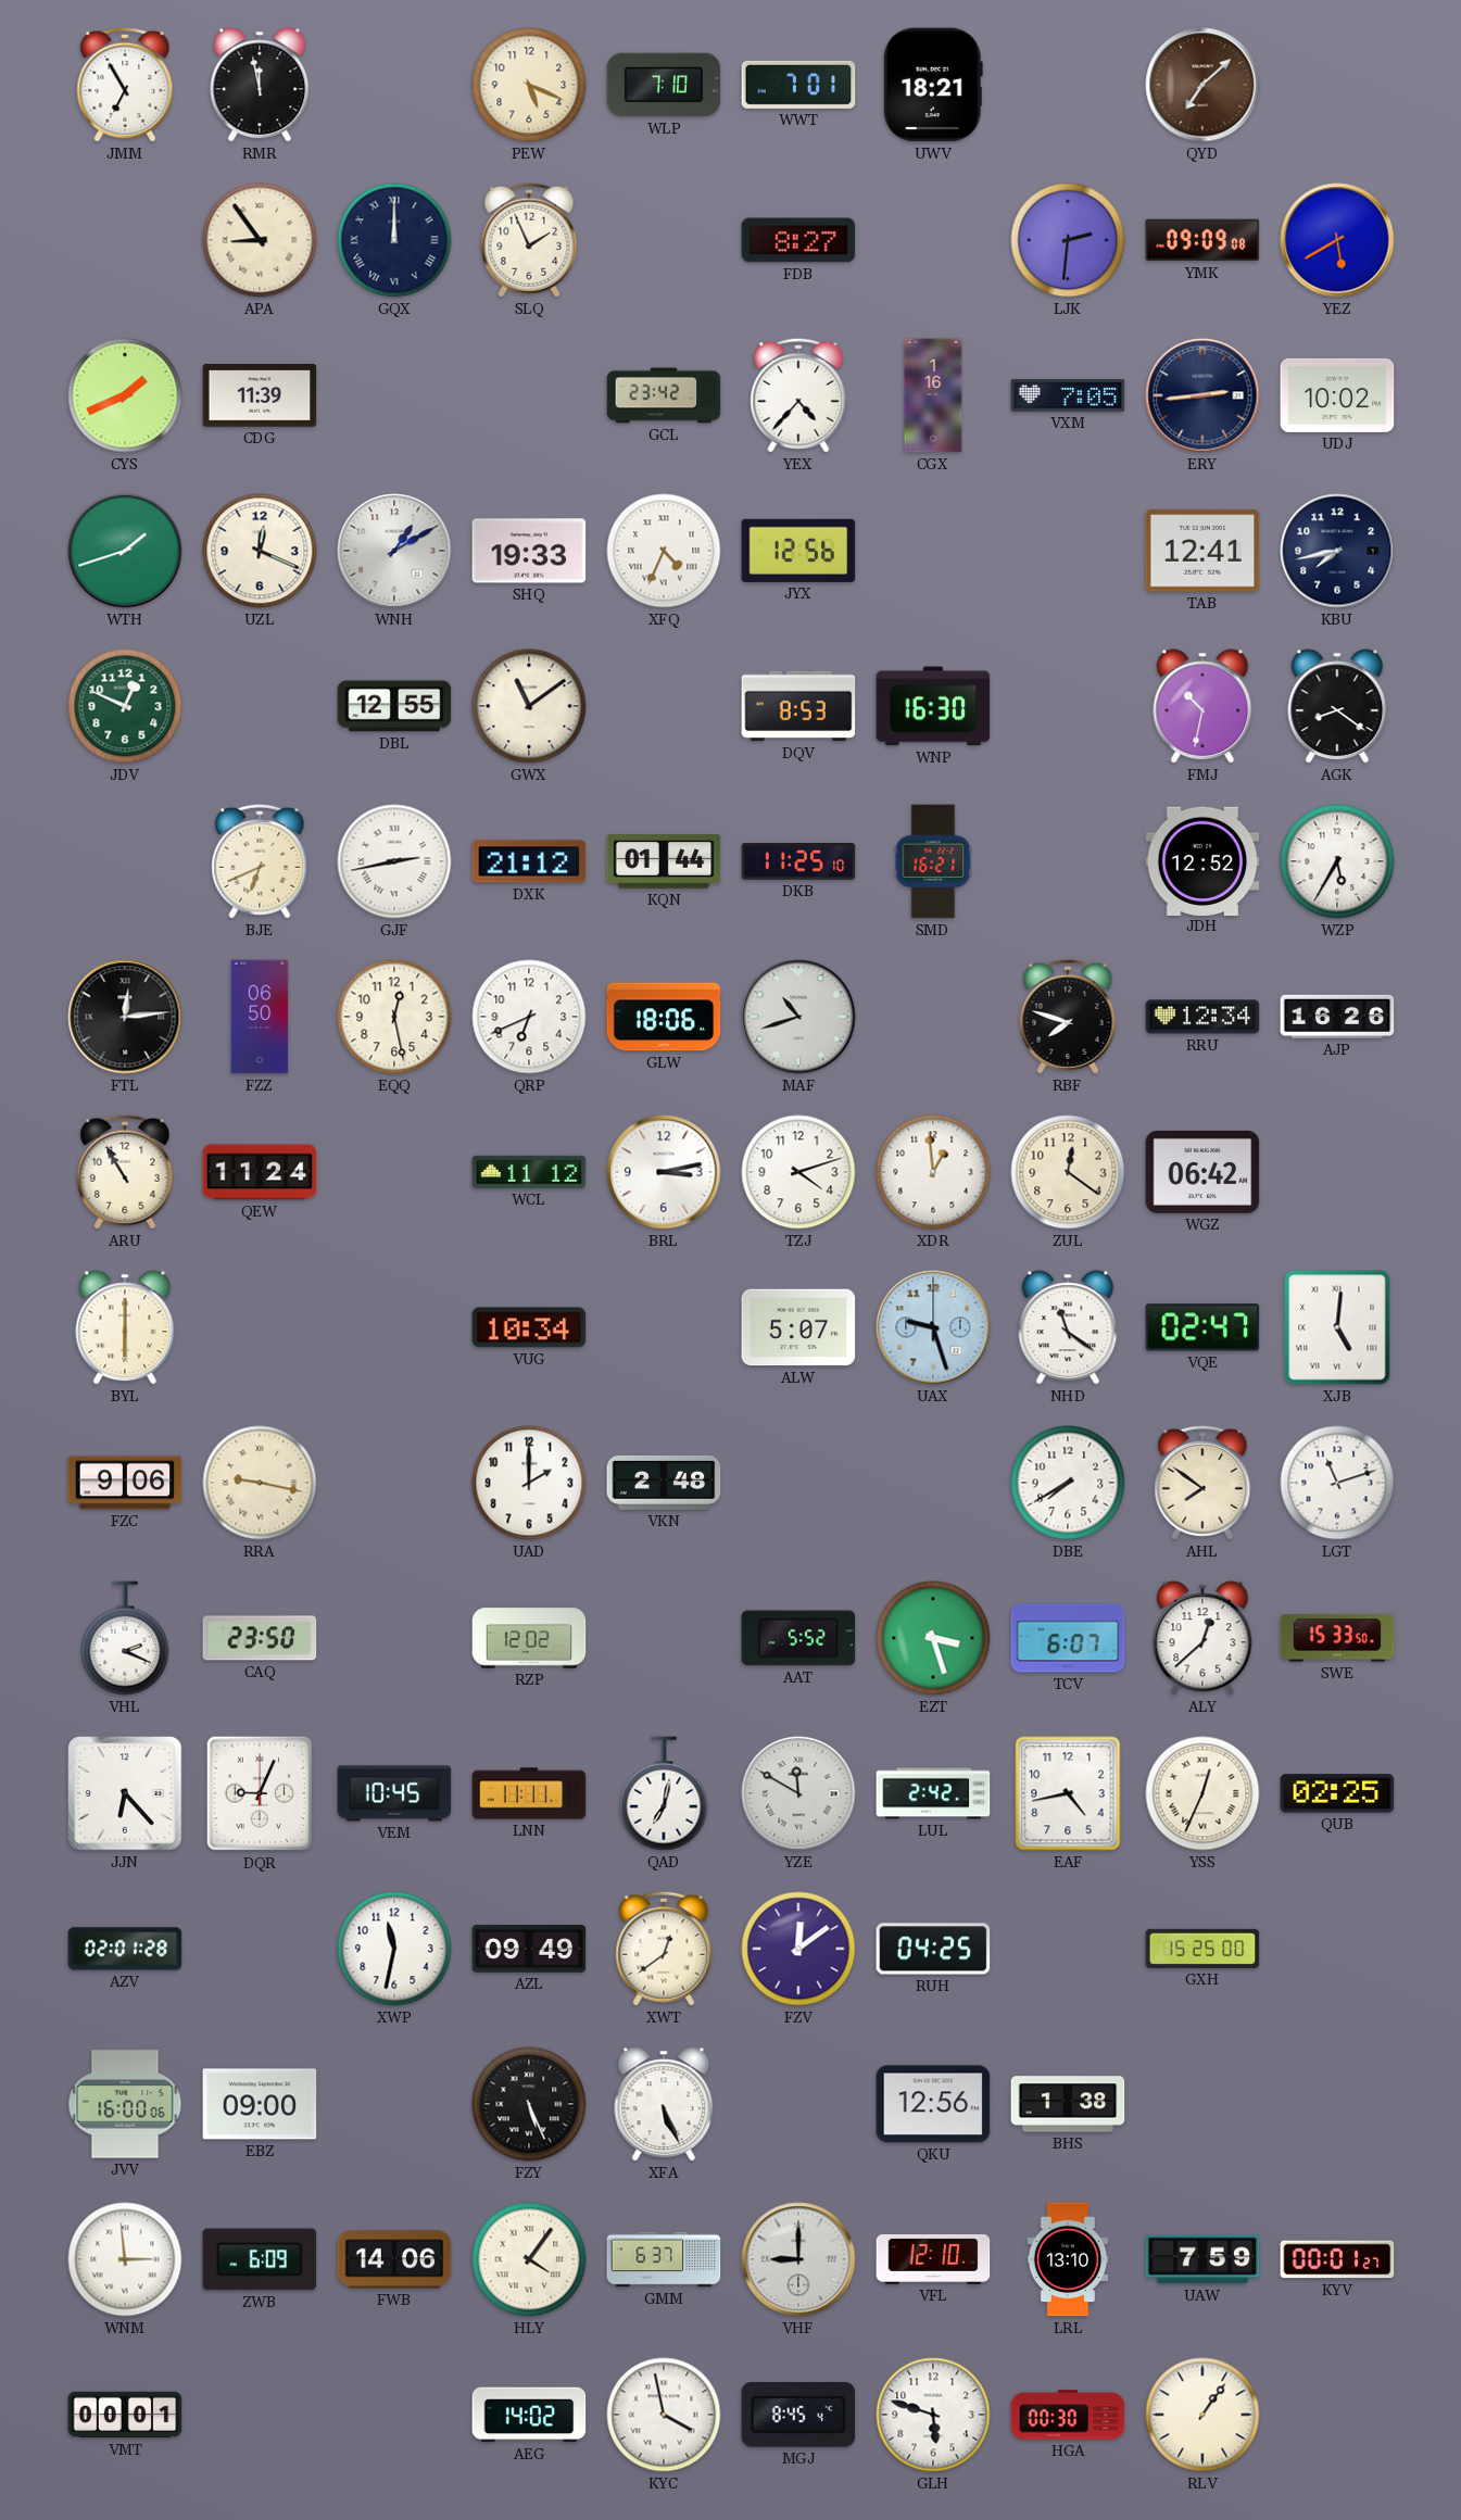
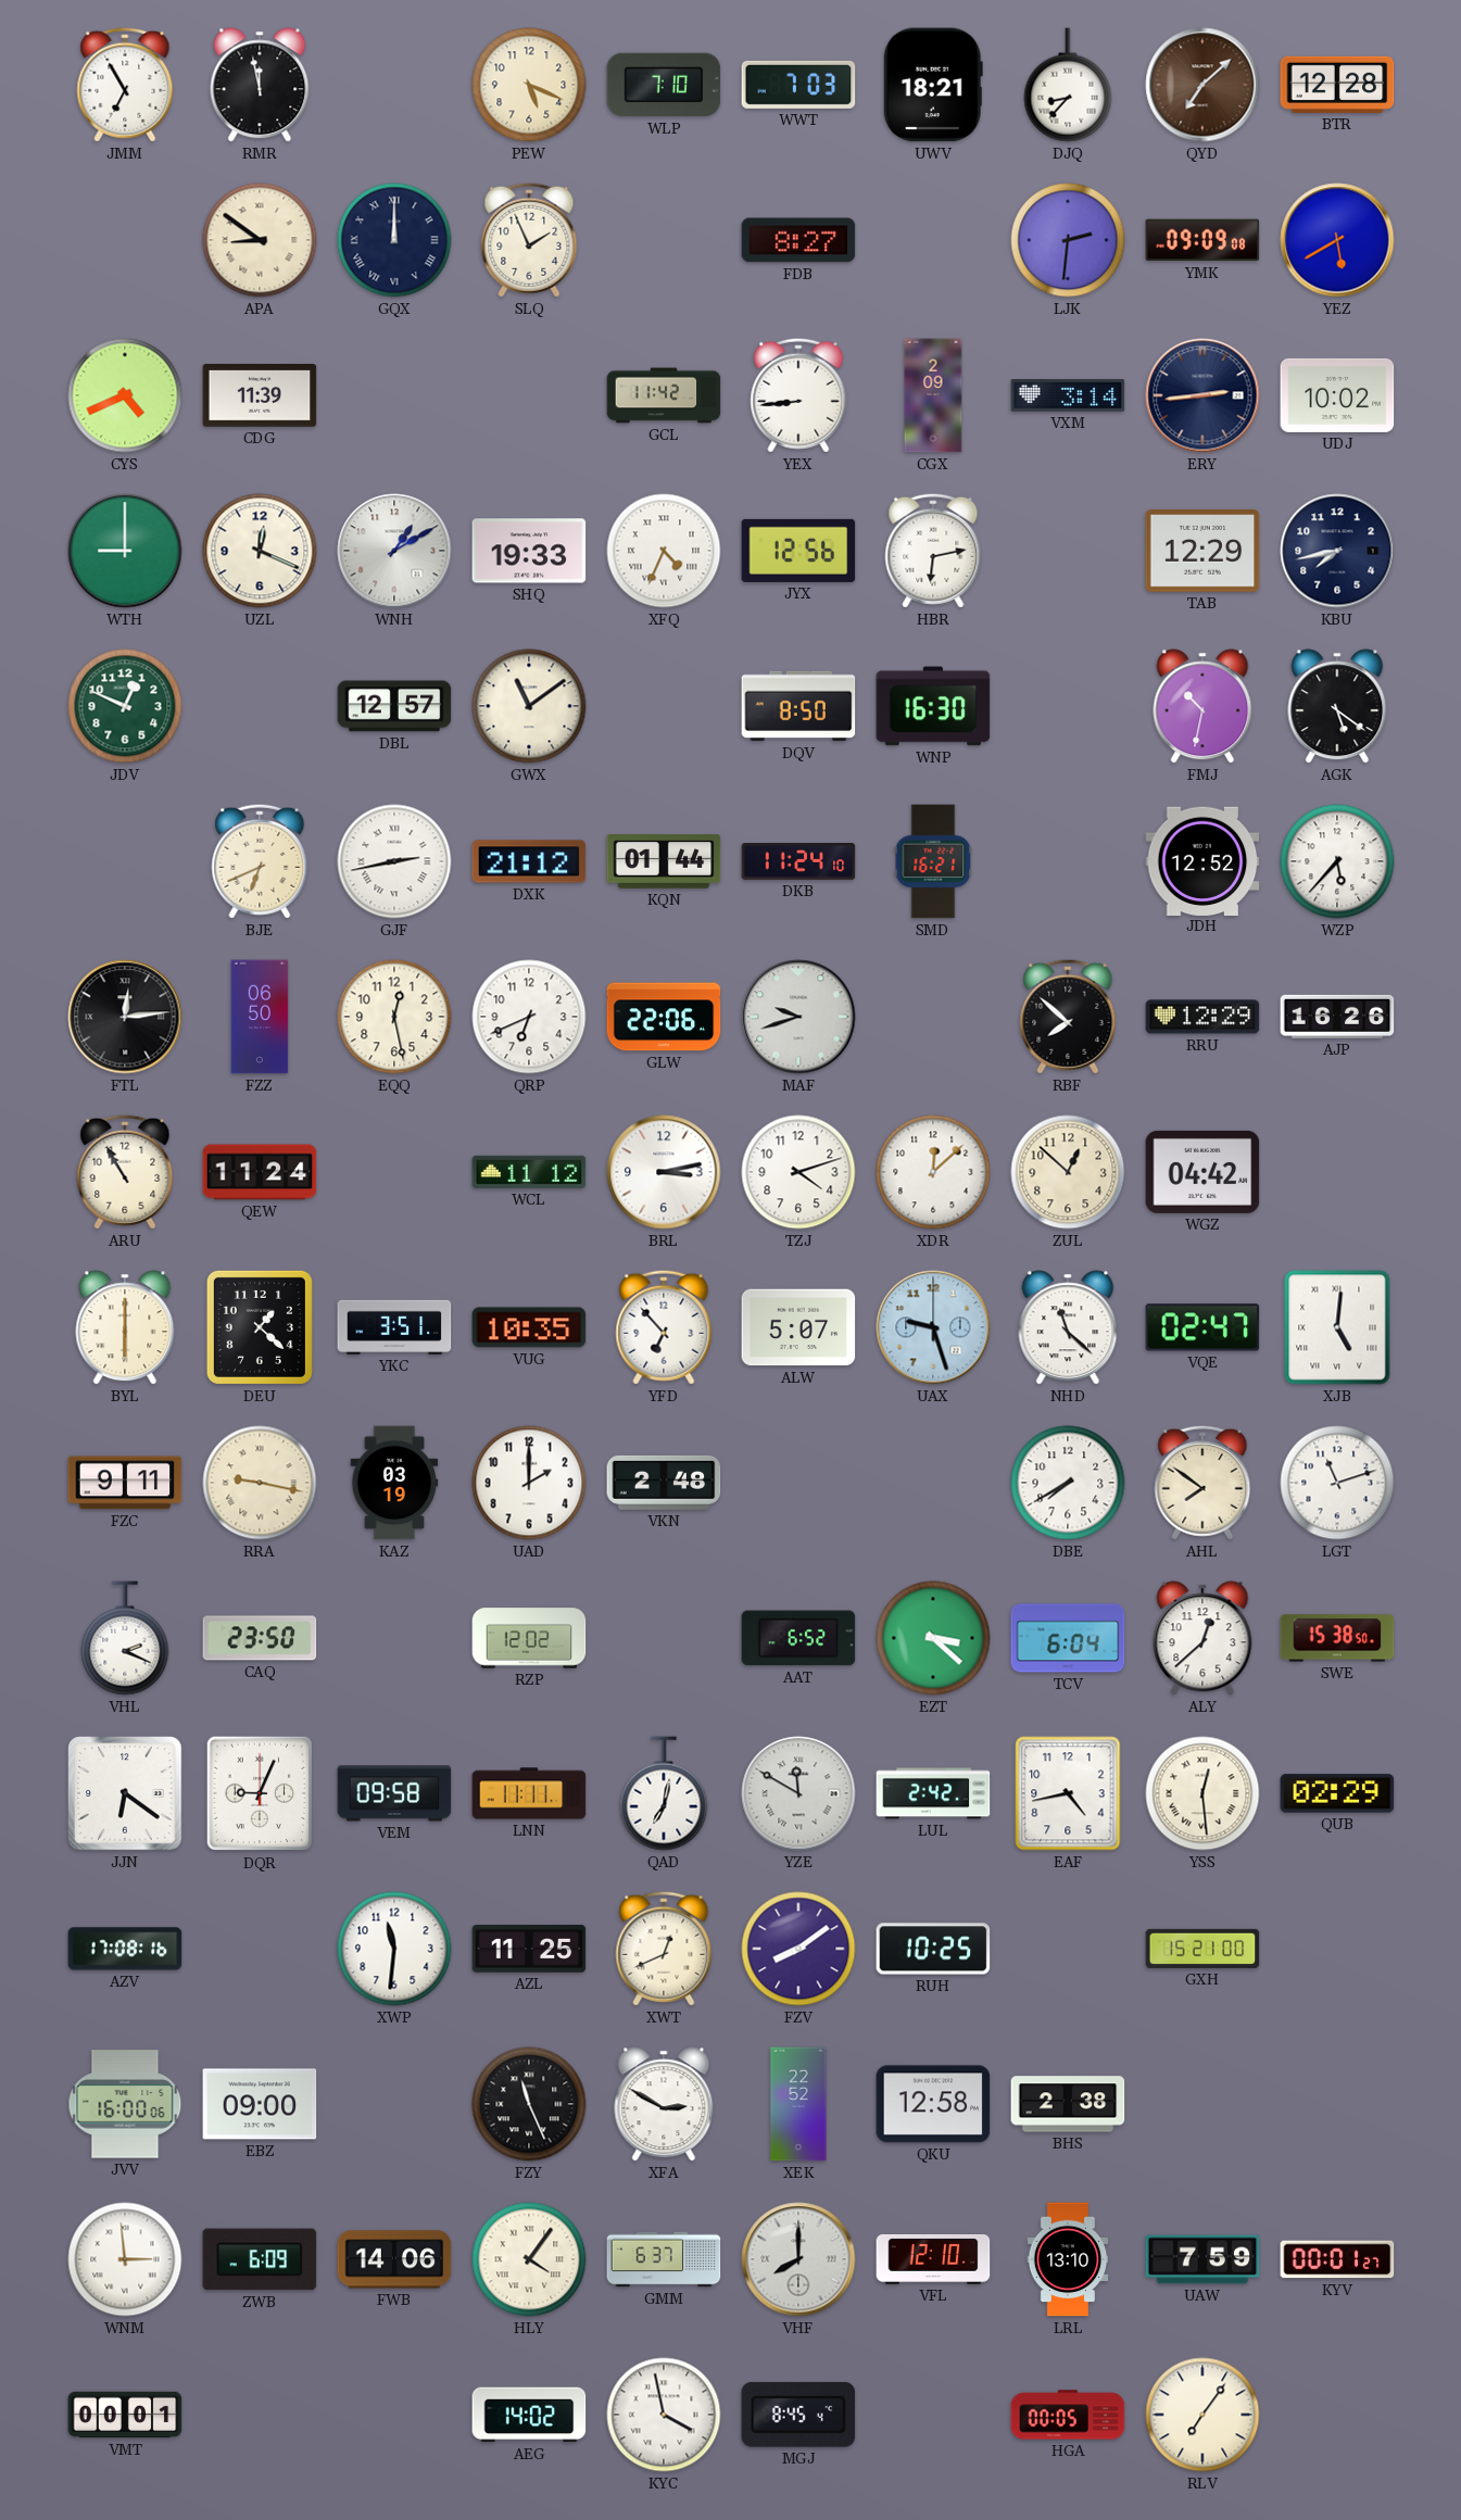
WWT: 7:01 -> 7:03
DJQ: none -> 8:37
BTR: none -> 12:28
APA: 8:54 -> 8:51
CYS: 1:41 -> 4:41
GCL: 23:42 -> 11:42
YEX: 4:37 -> 8:44
CGX: 1:16 -> 2:09
VXM: 7:05 -> 3:14
WTH: 1:42 -> 9:00
HBR: none -> 6:13
TAB: 12:41 -> 12:29
DBL: 12:55 -> 12:57
DQV: 8:53 -> 8:50
AGK: 8:21 -> 5:21
DKB: 11:25 -> 11:24
WZP: 5:35 -> 5:37
GLW: 18:06 -> 22:06
MAF: 10:42 -> 9:42
RBF: 7:48 -> 7:52
RRU: 12:34 -> 12:29
XDR: 12:59 -> 12:08
ZUL: 12:21 -> 12:52
WGZ: 06:42 -> 04:42
DEU: none -> 1:22
YKC: none -> 3:51
VUG: 10:34 -> 10:35
YFD: none -> 6:53
NHD: 11:21 -> 11:22
FZC: 9:06 -> 9:11
KAZ: none -> 03:19
AAT: 5:52 -> 6:52
EZT: 3:27 -> 3:22
TCV: 6:07 -> 6:04
SWE: 15:33 -> 15:38
JJN: 6:23 -> 6:21
VEM: 10:45 -> 09:58
YSS: 12:34 -> 12:29
QUB: 02:25 -> 02:29
AZV: 02:01 -> 17:08
XWP: 11:32 -> 11:31
AZL: 09:49 -> 11:25
XWT: 12:39 -> 12:41
FZV: 12:09 -> 8:09
RUH: 04:25 -> 10:25
GXH: 15:25 -> 15:21
FZY: 5:26 -> 11:26
XFA: 5:26 -> 2:50
XEK: none -> 22:52
QKU: 12:56 -> 12:58
BHS: 1:38 -> 2:38
VHF: 9:00 -> 8:00
GLH: 5:48 -> none
HGA: 00:30 -> 00:05
RLV: 1:06 -> 7:06
